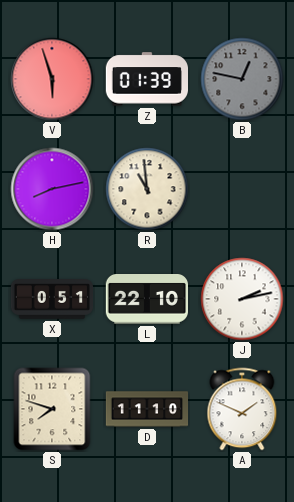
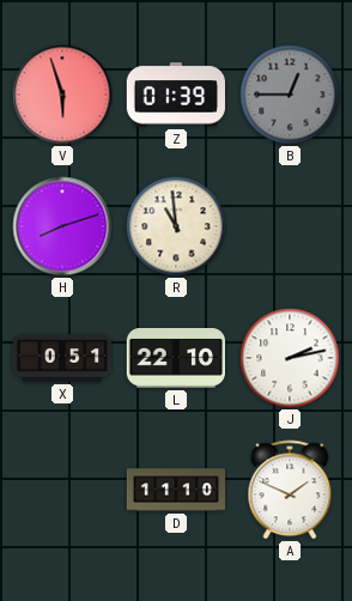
B: 12:47 -> 12:45
H: 8:13 -> 8:12
S: 7:48 -> none
